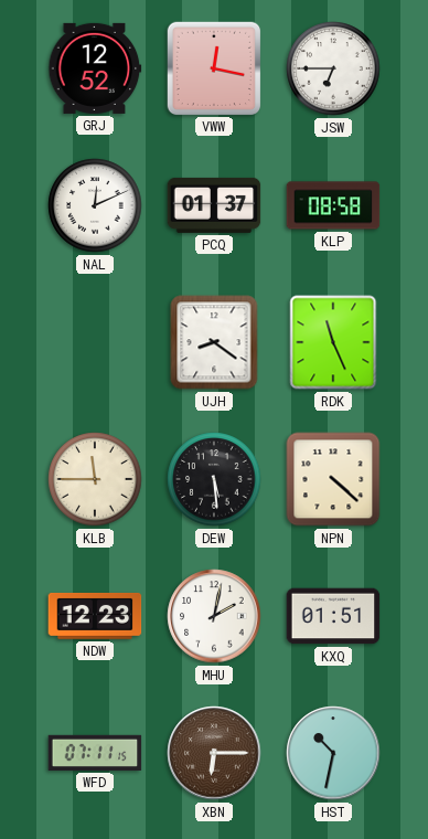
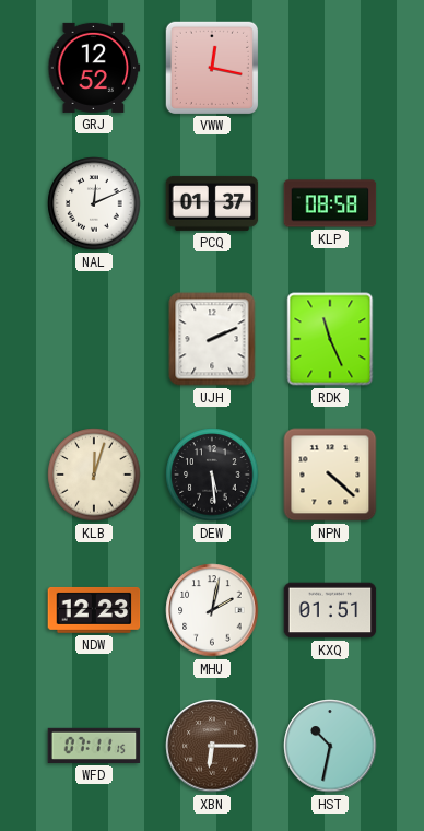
JSW: 6:45 -> none
UJH: 8:21 -> 2:11
KLB: 11:45 -> 12:03
